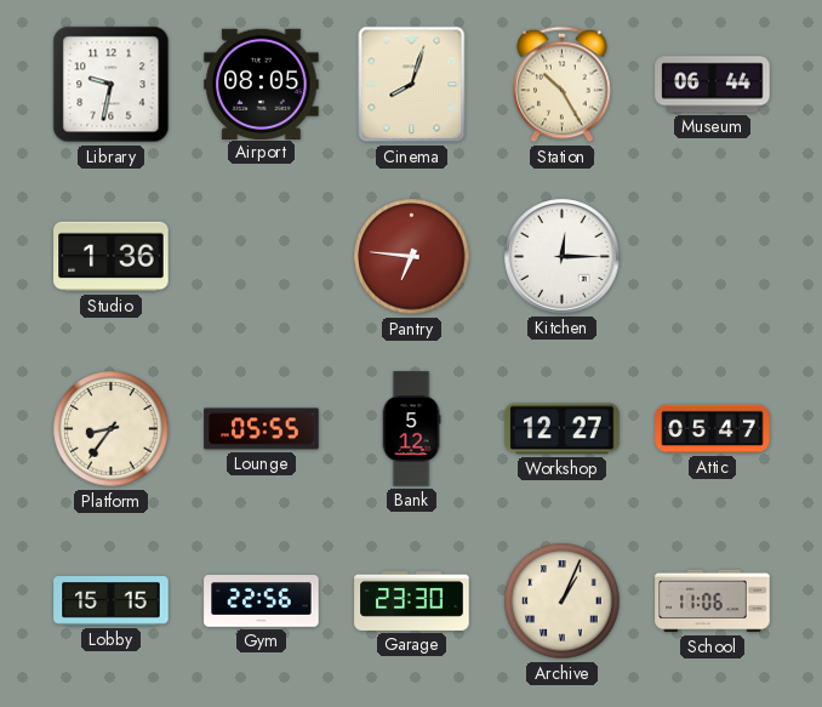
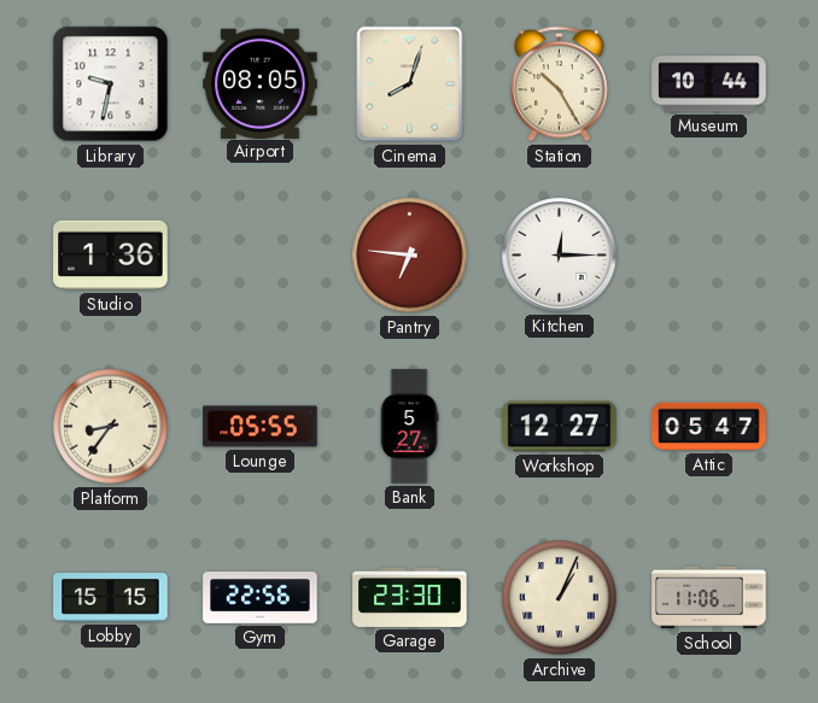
Museum: 06:44 -> 10:44
Bank: 5:12 -> 5:27
